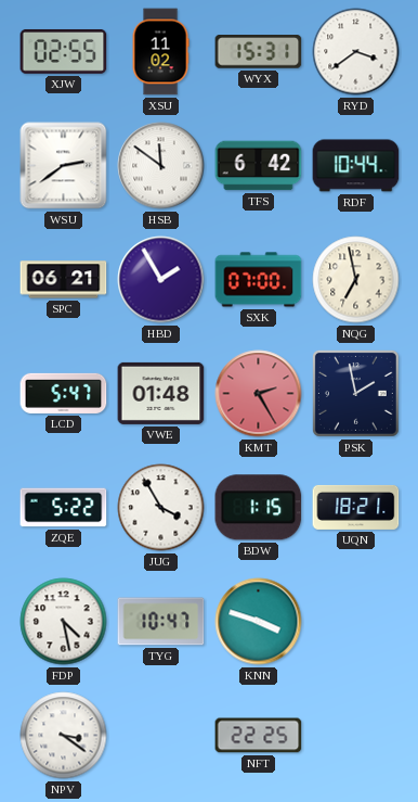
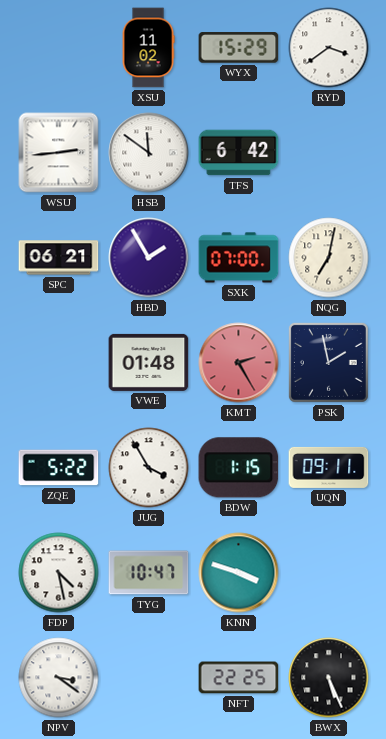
XJW: 02:55 -> none
WYX: 15:31 -> 15:29
WSU: 2:39 -> 2:44
RDF: 10:44 -> none
NQG: 6:58 -> 7:02
LCD: 5:47 -> none
UQN: 18:21 -> 09:11
BWX: none -> 5:26
